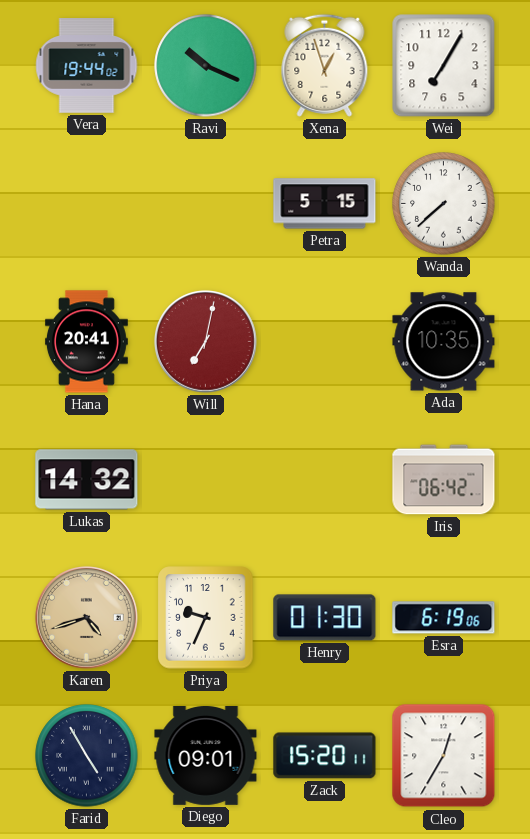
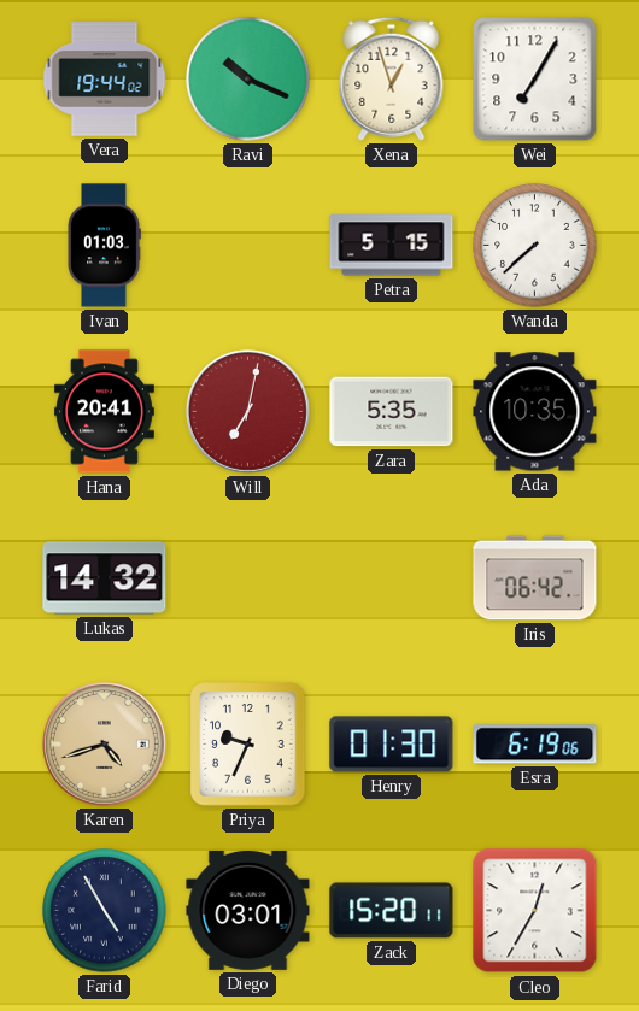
Ivan: none -> 01:03
Zara: none -> 5:35
Diego: 09:01 -> 03:01
